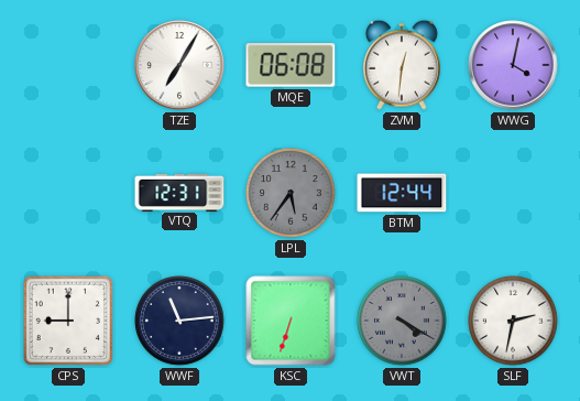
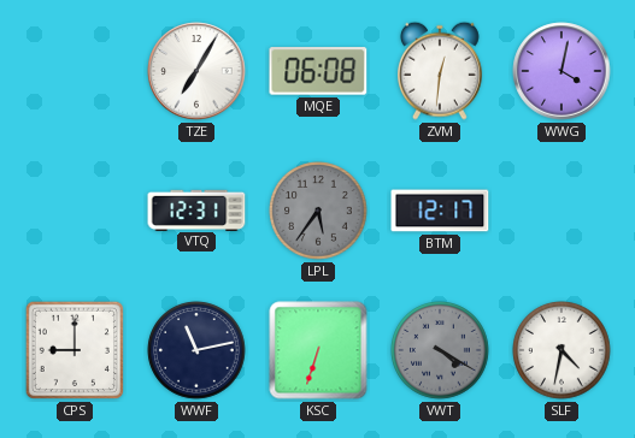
BTM: 12:44 -> 12:17
WWF: 11:14 -> 11:13
SLF: 2:32 -> 4:32
